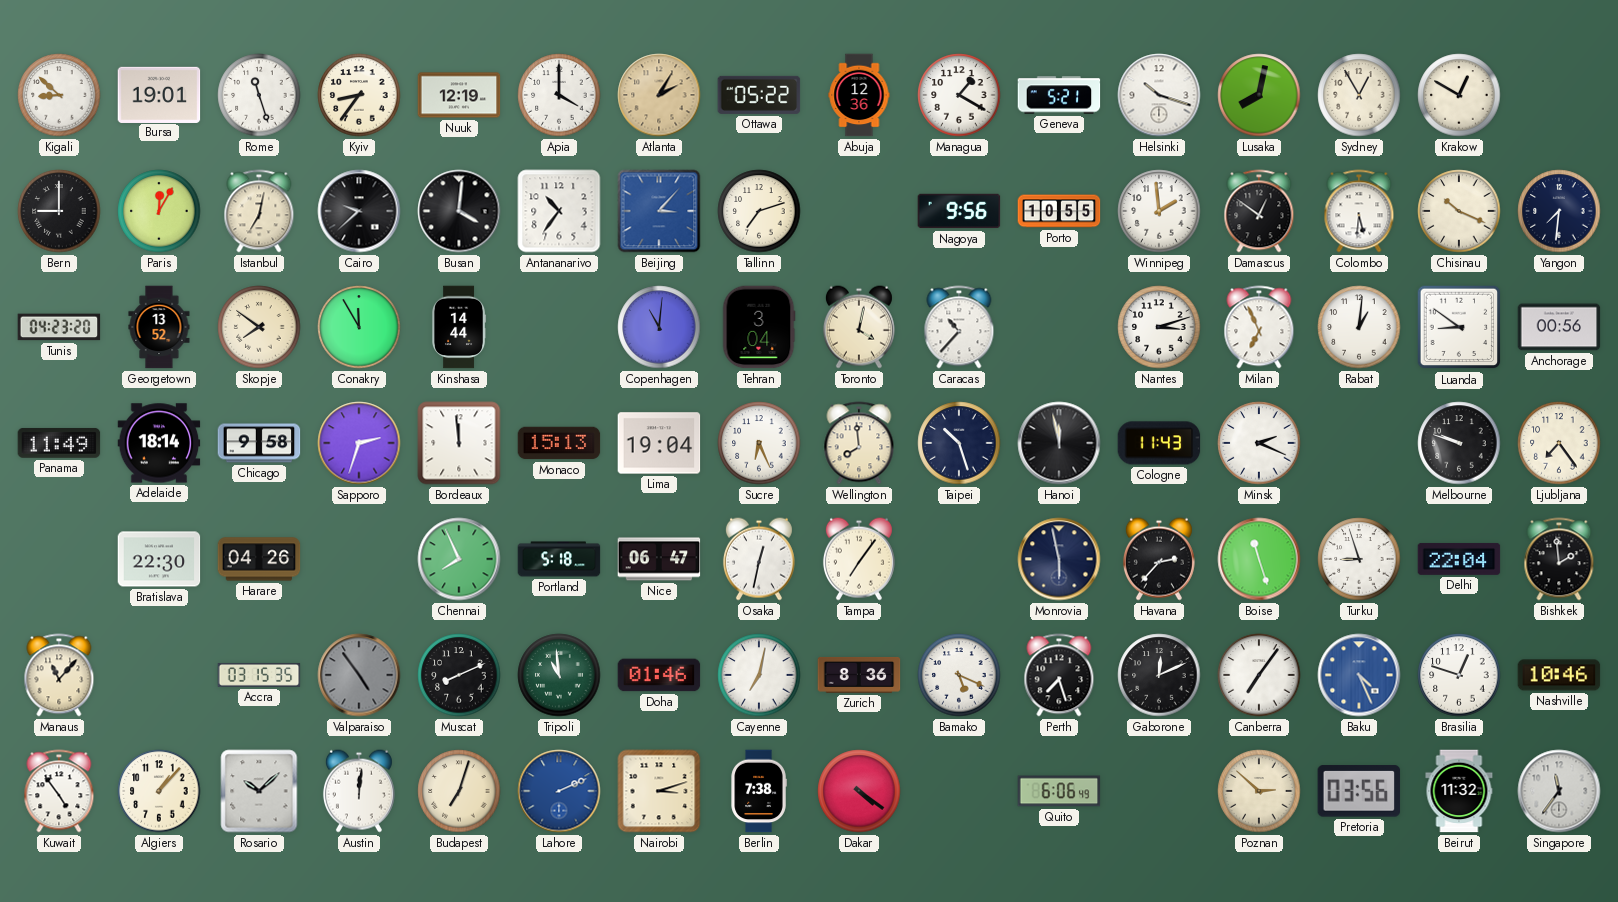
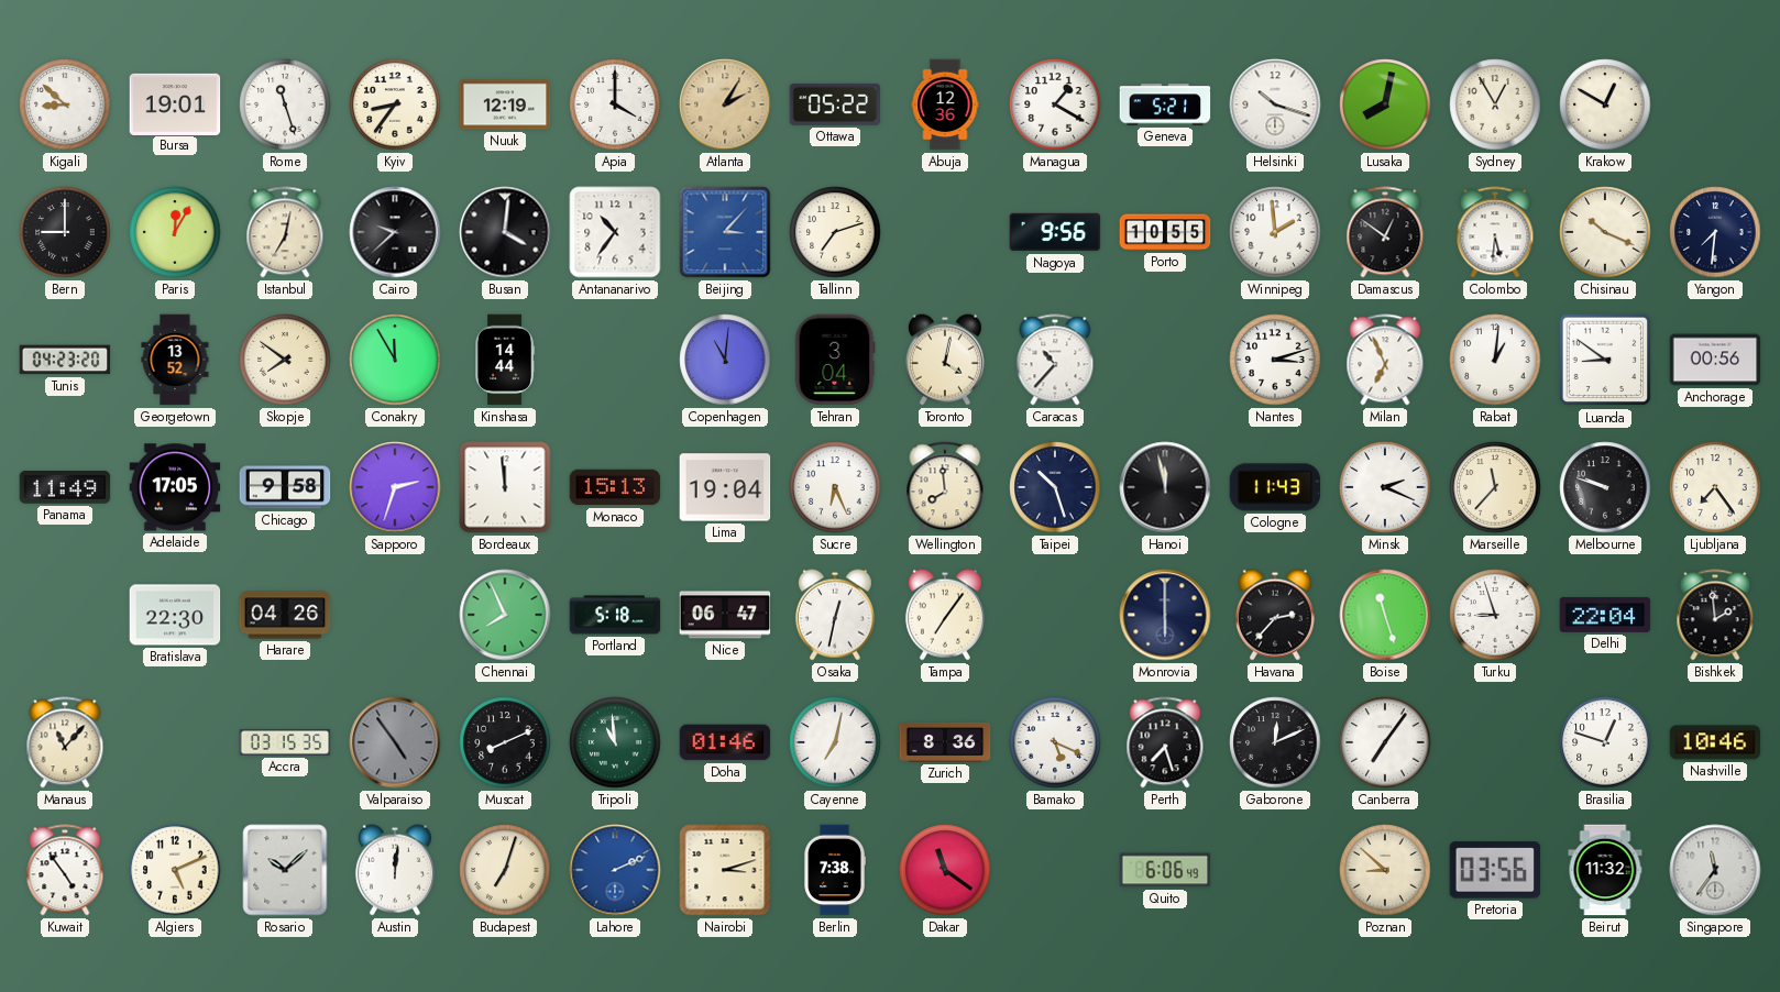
Adelaide: 18:14 -> 17:05
Marseille: none -> 11:37
Monrovia: 5:58 -> 6:00
Baku: 4:26 -> none
Algiers: 1:07 -> 5:11
Dakar: 4:21 -> 11:21
Poznan: 2:52 -> 8:52
